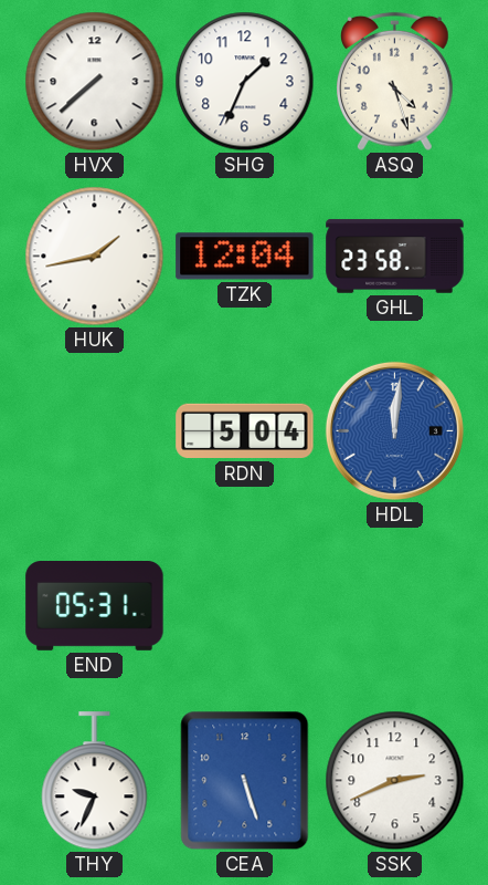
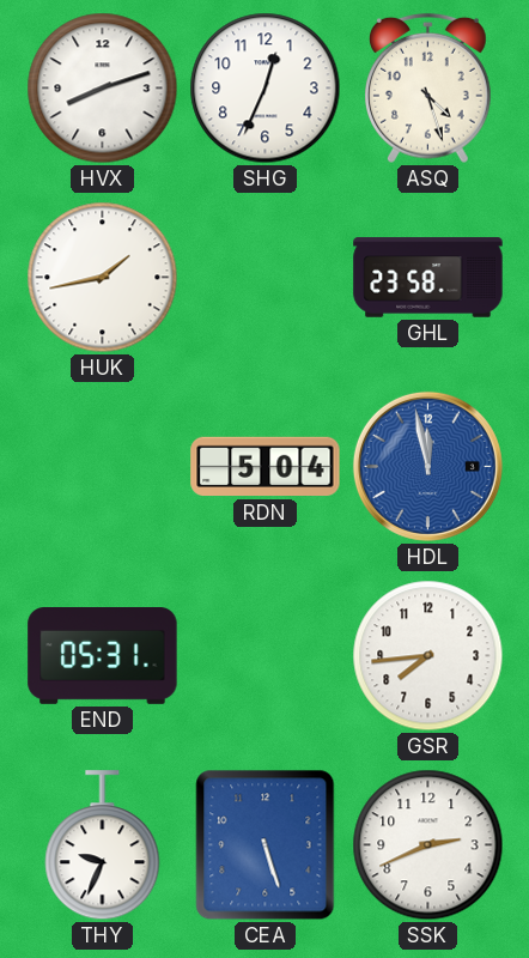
HVX: 7:38 -> 8:12
SHG: 1:34 -> 12:34
TZK: 12:04 -> none
HDL: 12:01 -> 11:58
GSR: none -> 7:44
